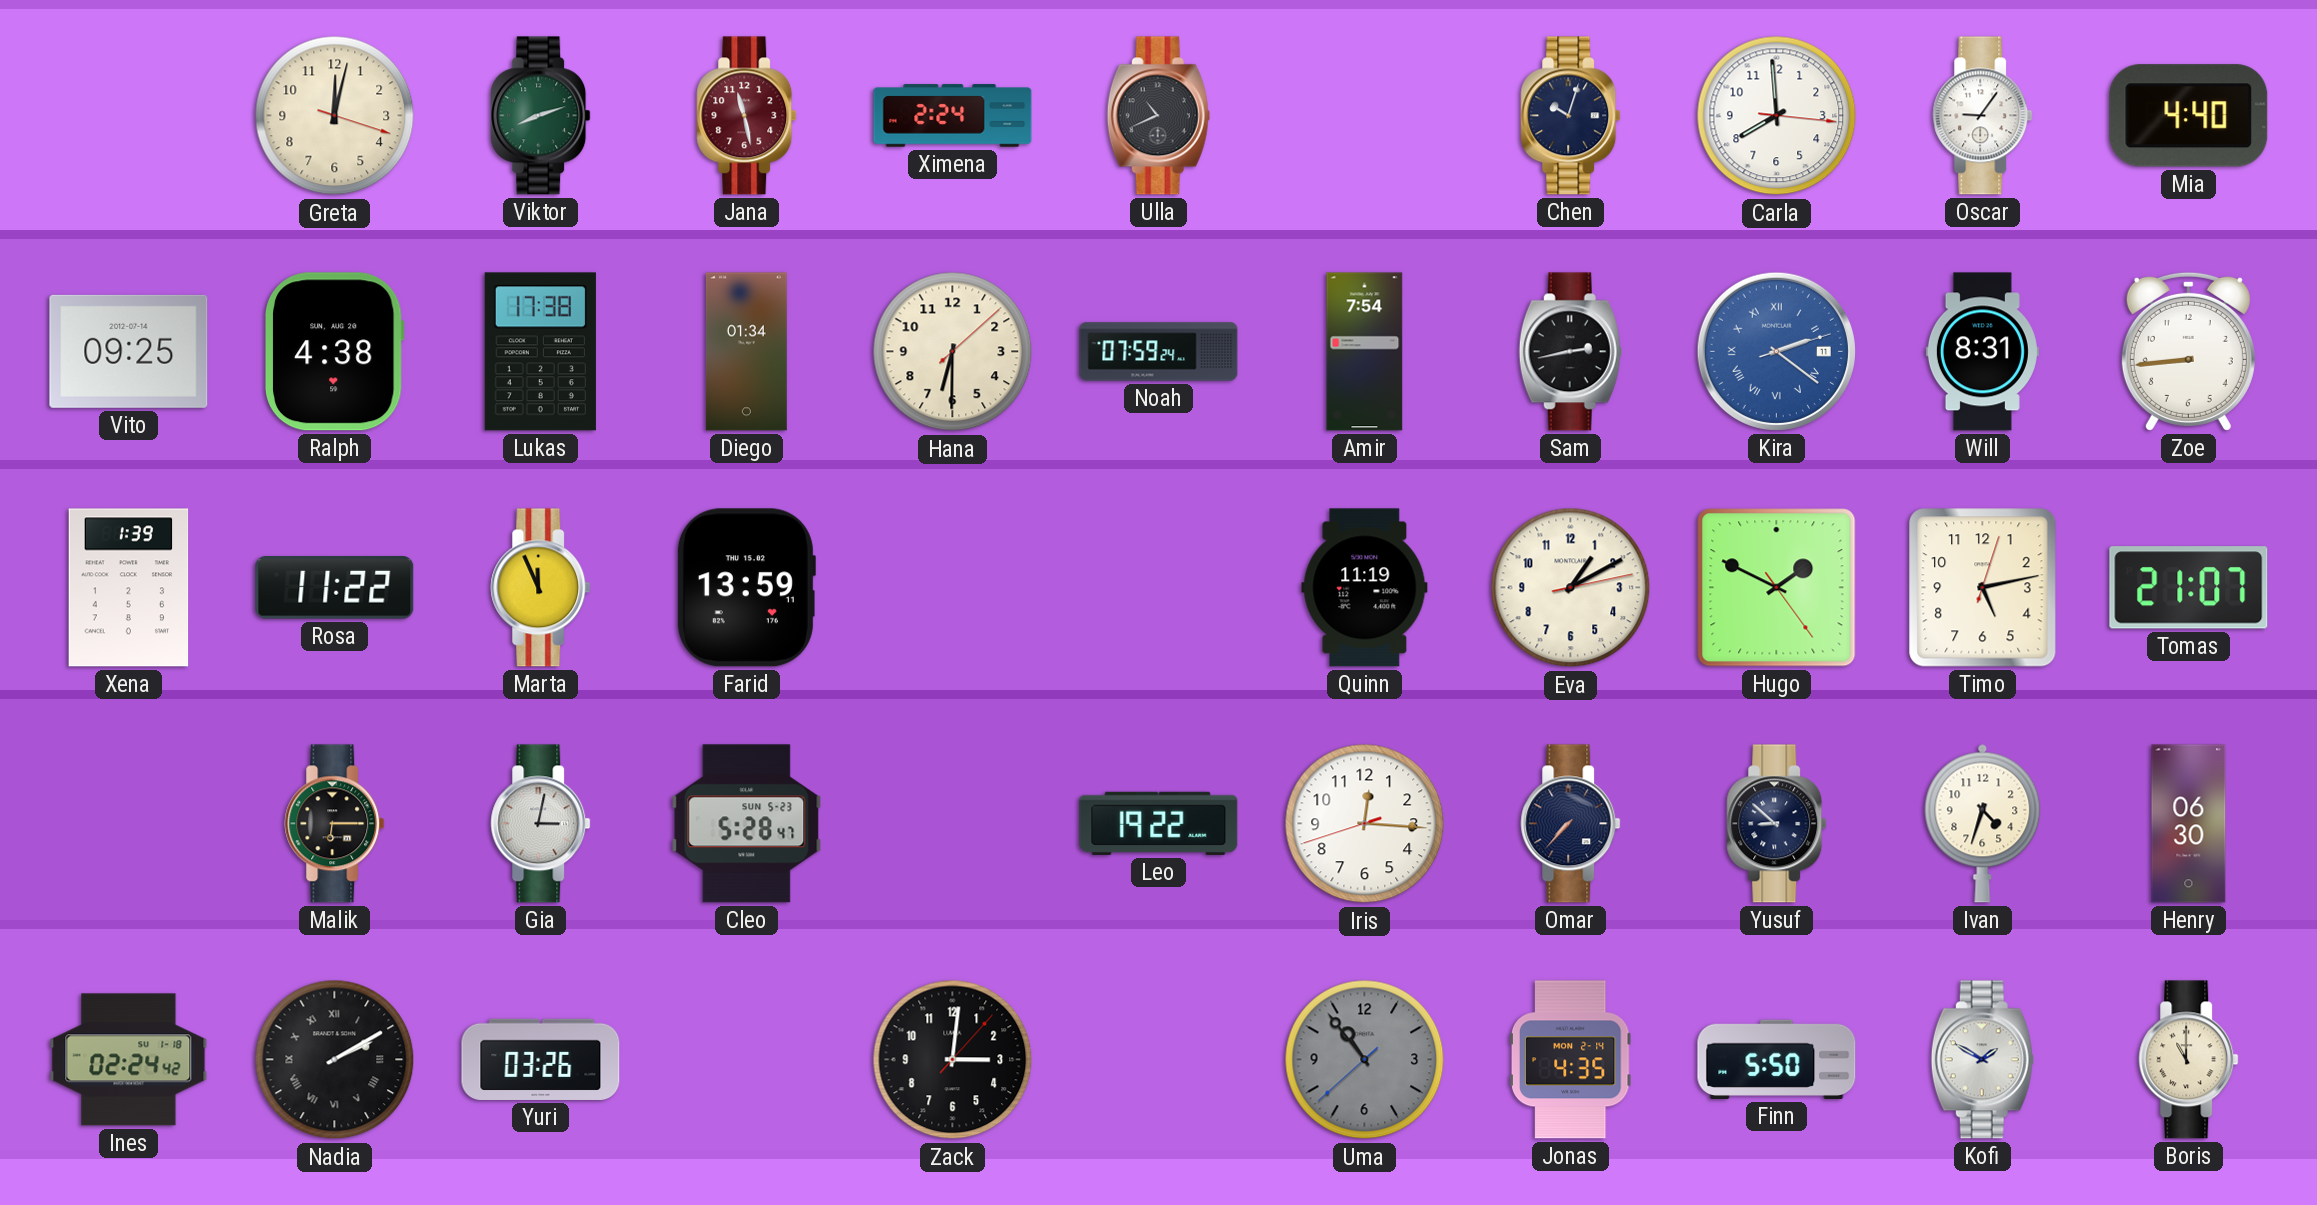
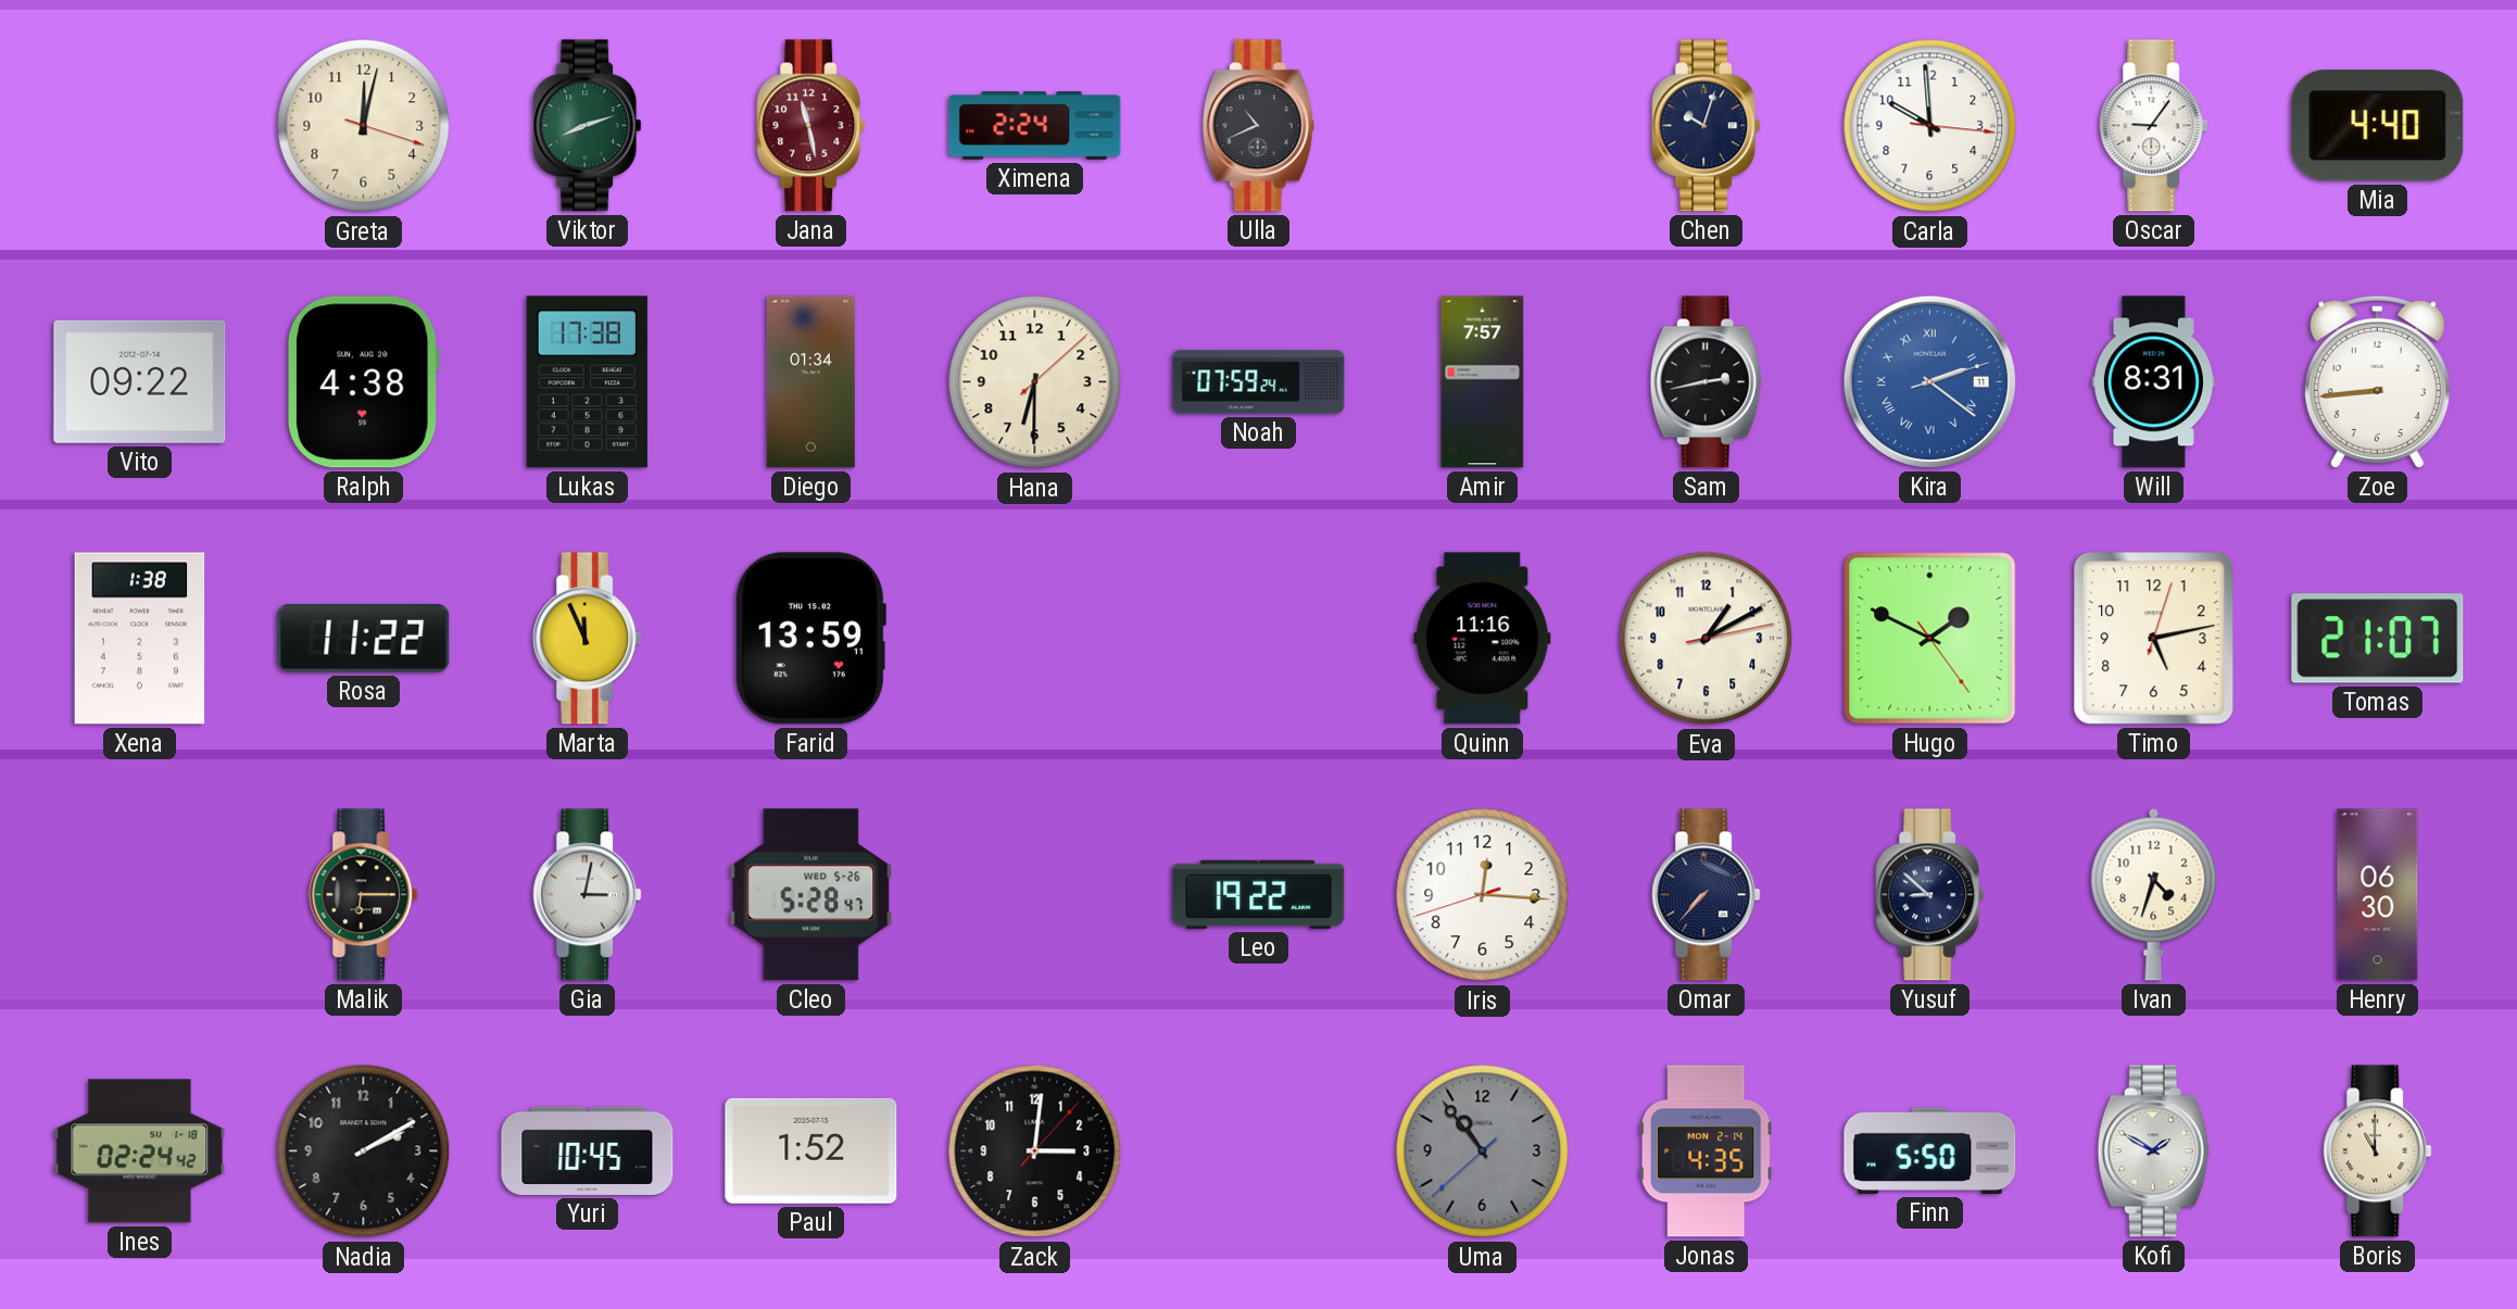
Carla: 7:59 -> 9:59
Vito: 09:25 -> 09:22
Amir: 7:54 -> 7:57
Xena: 1:39 -> 1:38
Quinn: 11:19 -> 11:16
Cleo date: SUN 5-23 -> WED 5-26
Nadia numerals: Roman -> Arabic
Yuri: 03:26 -> 10:45
Paul: none -> 1:52
